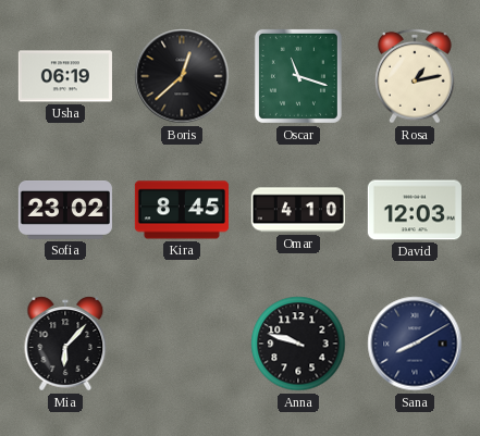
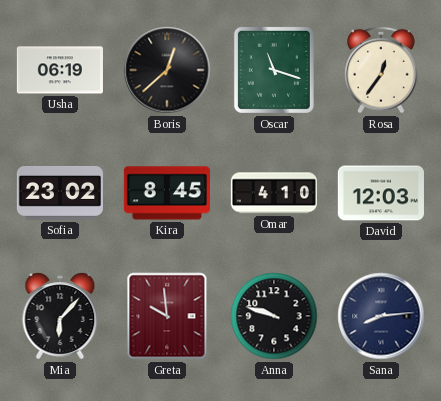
Rosa: 1:13 -> 12:36
Greta: none -> 9:59
Sana: 8:10 -> 8:14
